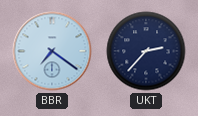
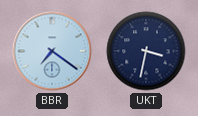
UKT: 2:37 -> 3:32
